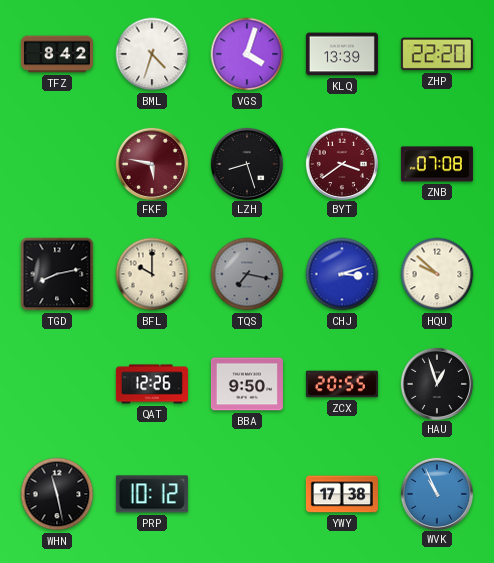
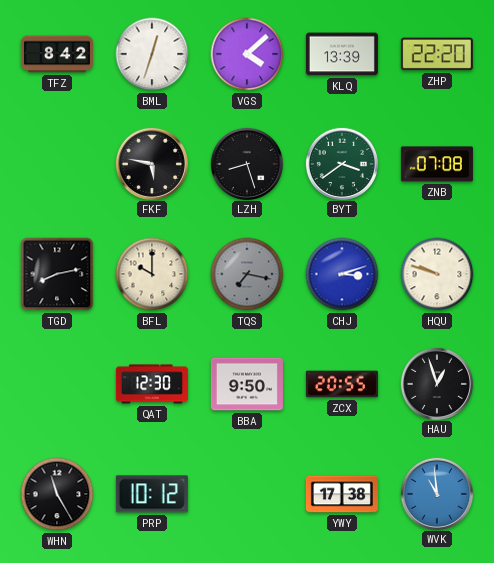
BML: 4:33 -> 12:33
VGS: 4:03 -> 4:08
FKF dial: burgundy -> black
BYT dial: burgundy -> green
HQU: 9:52 -> 9:48
QAT: 12:26 -> 12:30
WHN: 11:28 -> 11:25
WVK: 10:56 -> 10:59
